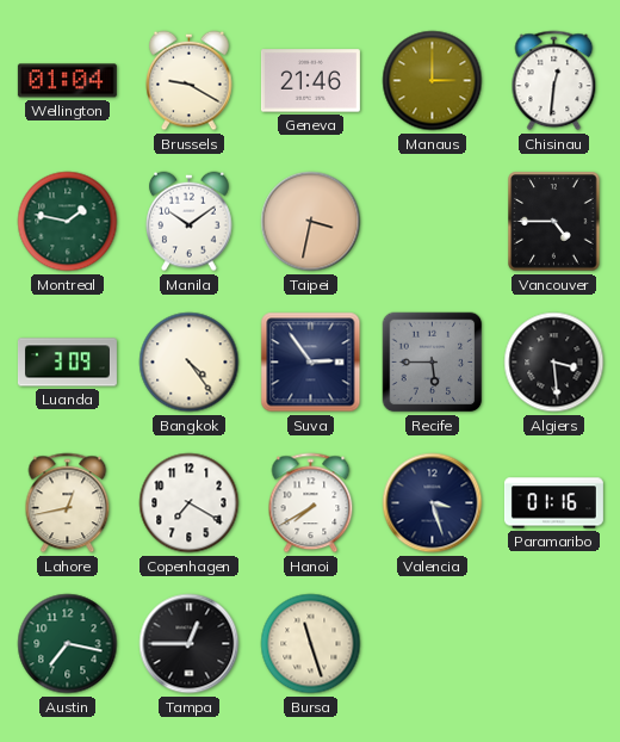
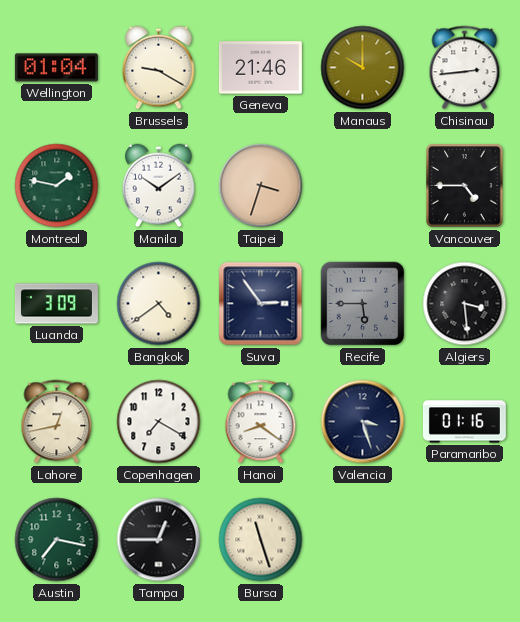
Manaus: 3:00 -> 10:00
Chisinau: 12:31 -> 2:44
Taipei: 3:32 -> 3:33
Bangkok: 4:24 -> 4:39
Hanoi: 7:40 -> 8:21
